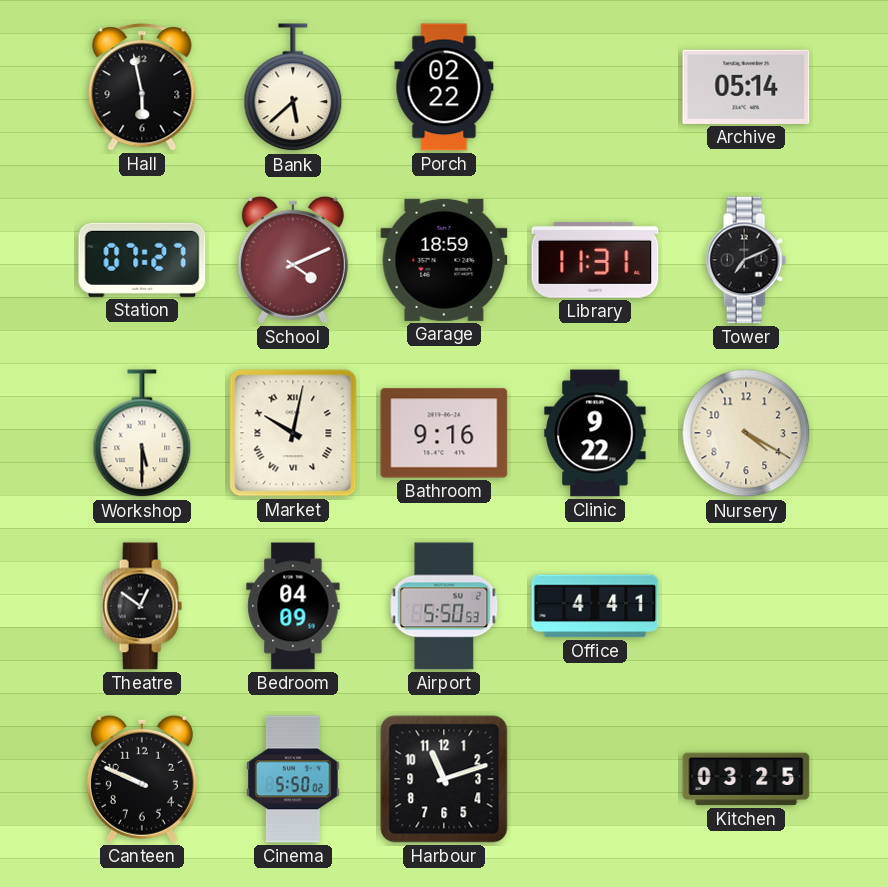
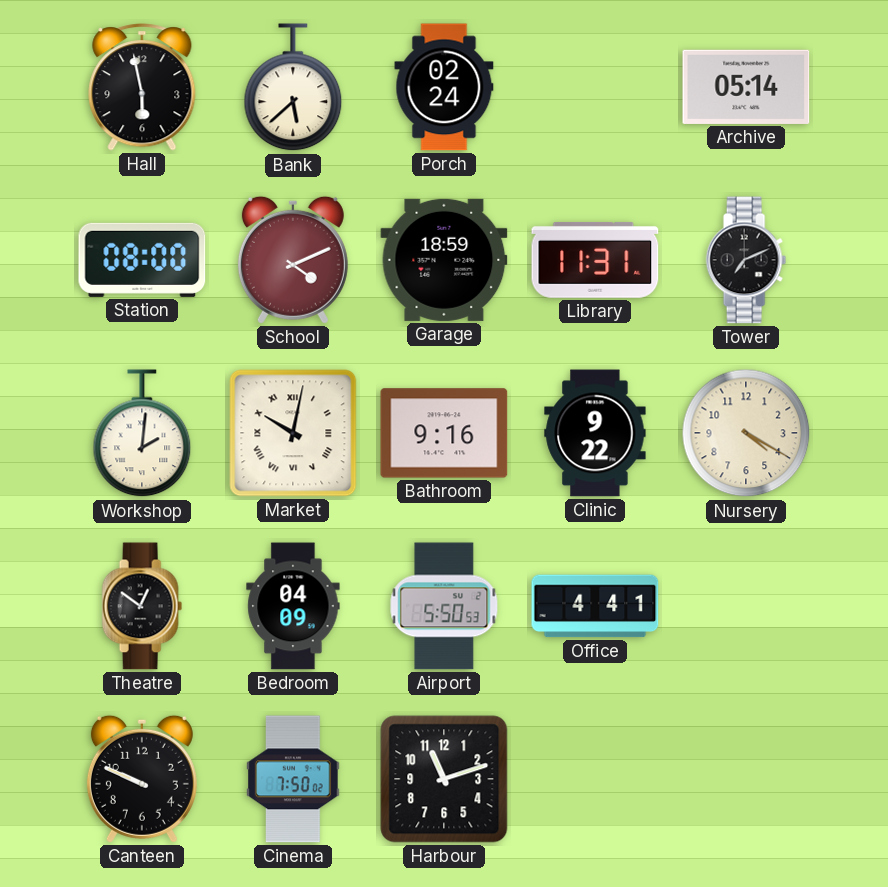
Porch: 02:22 -> 02:24
Station: 07:27 -> 08:00
Workshop: 5:30 -> 2:01
Cinema: 5:50 -> 7:50
Kitchen: 03:25 -> none
